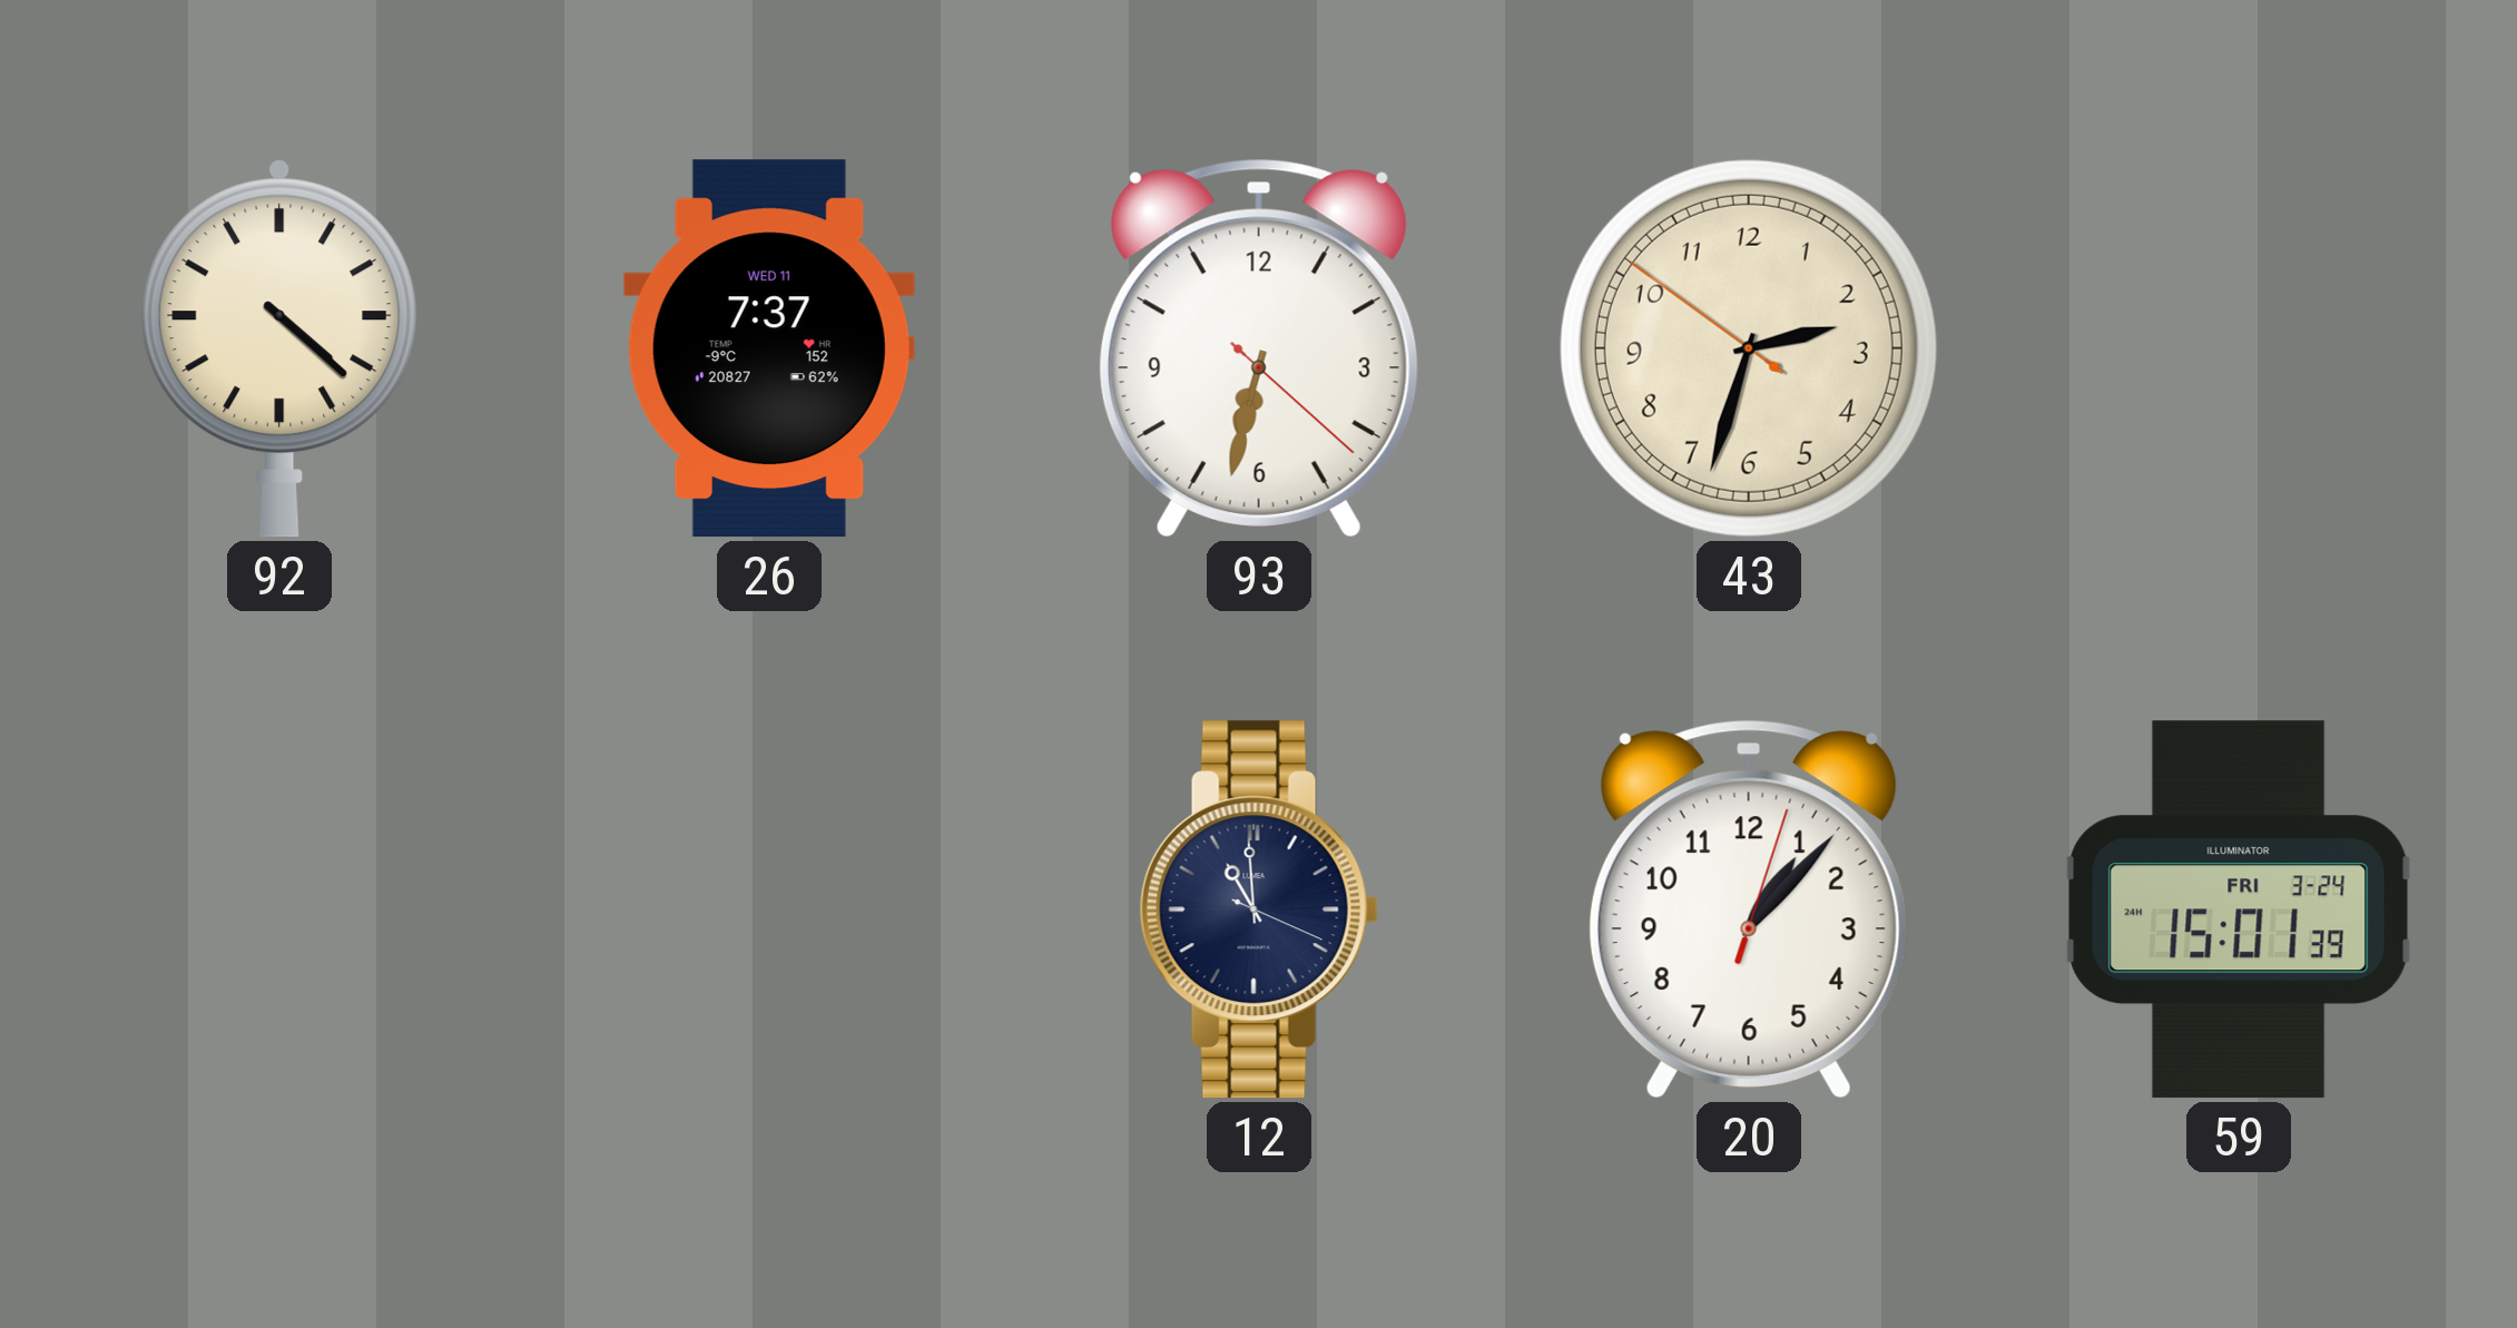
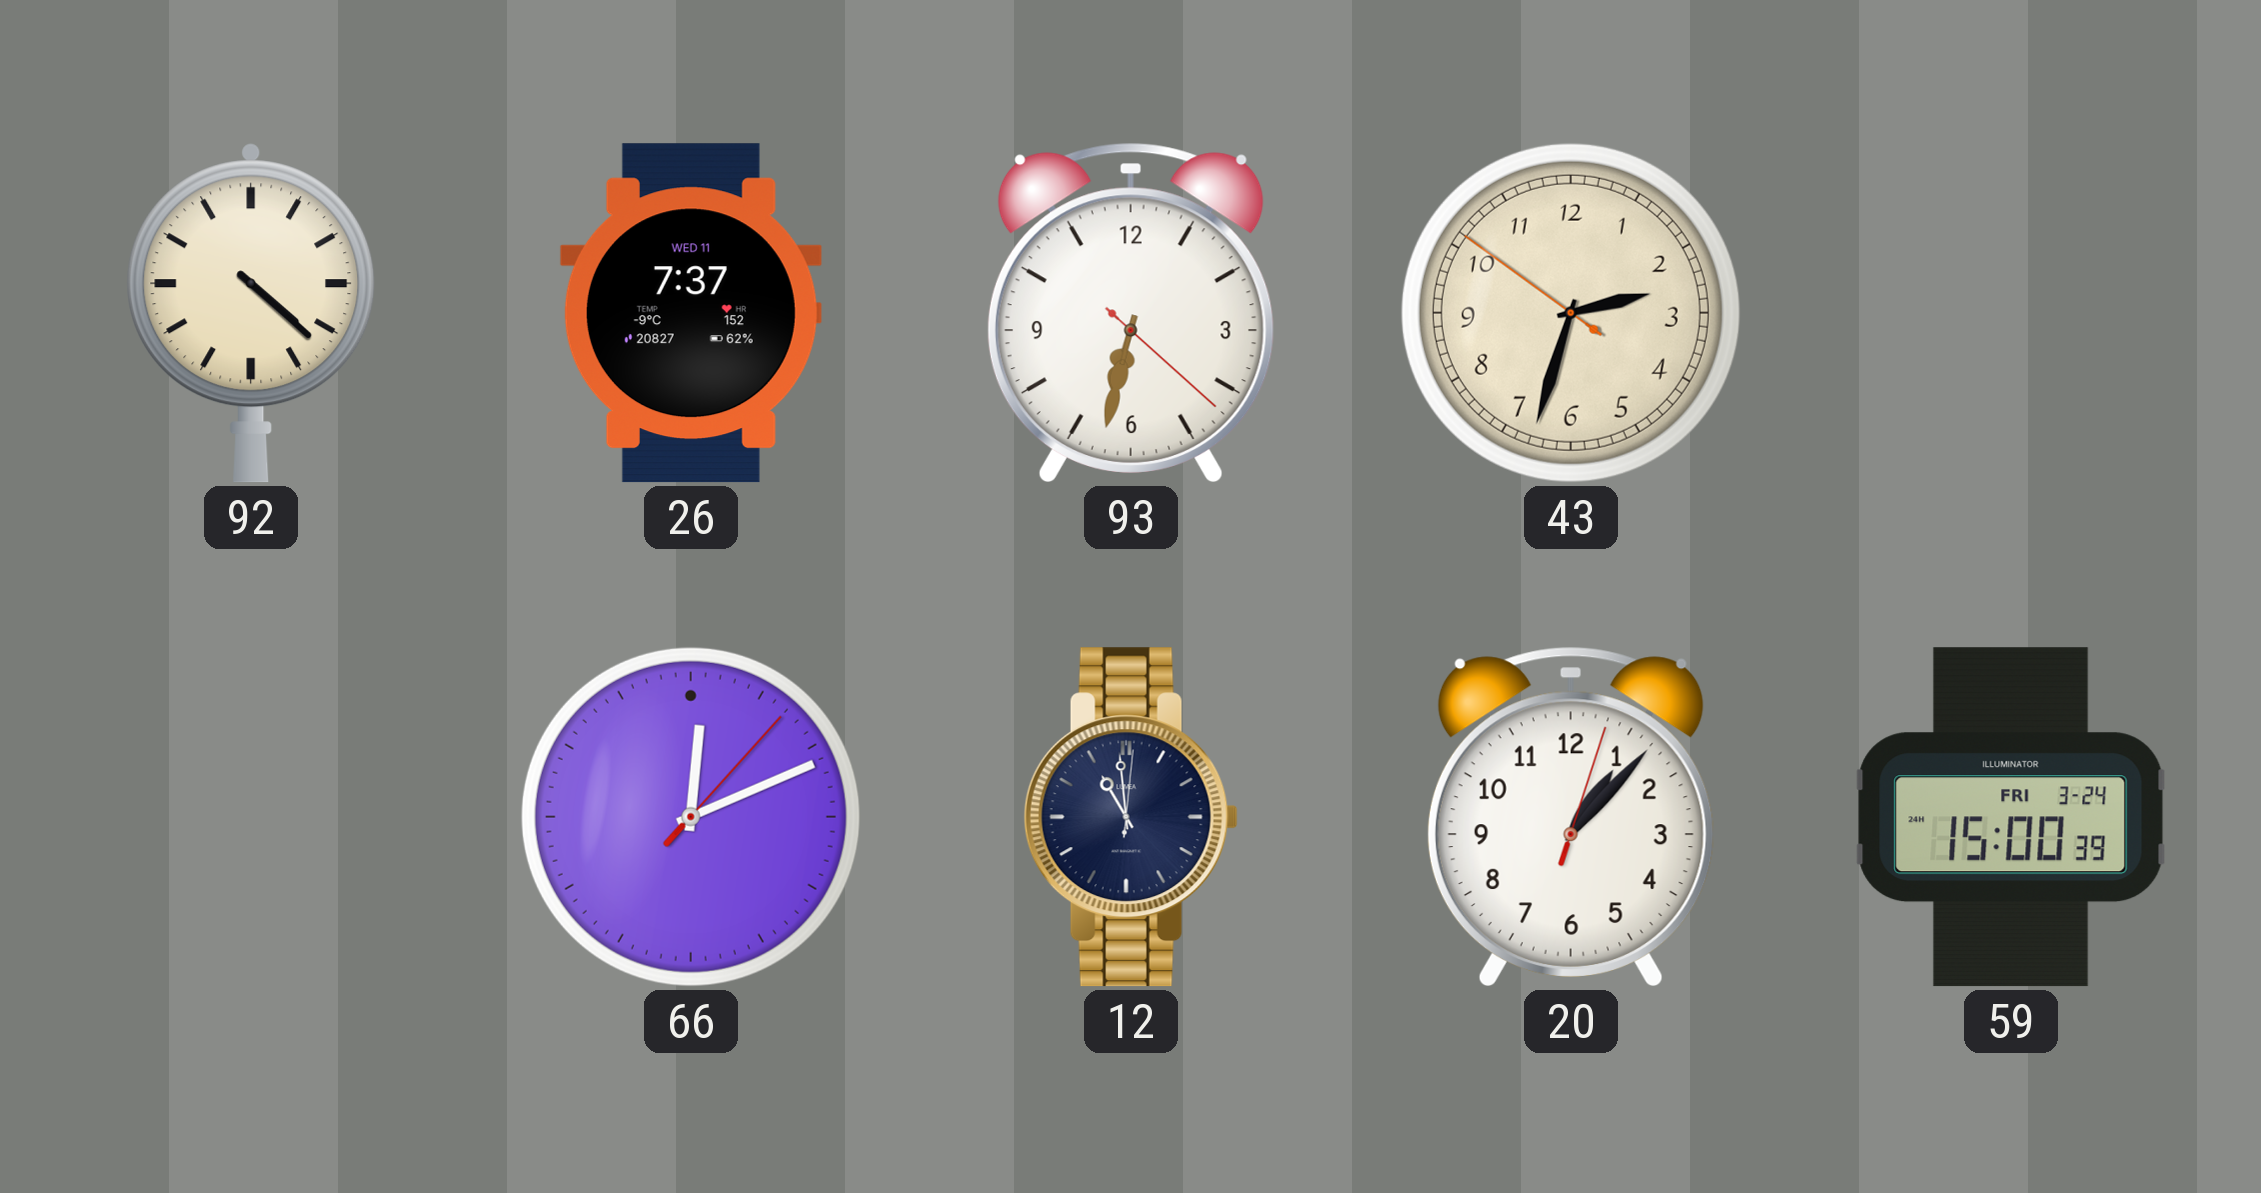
66: none -> 12:11
12: 10:59:19 -> 10:59:01
59: 15:01 -> 15:00
